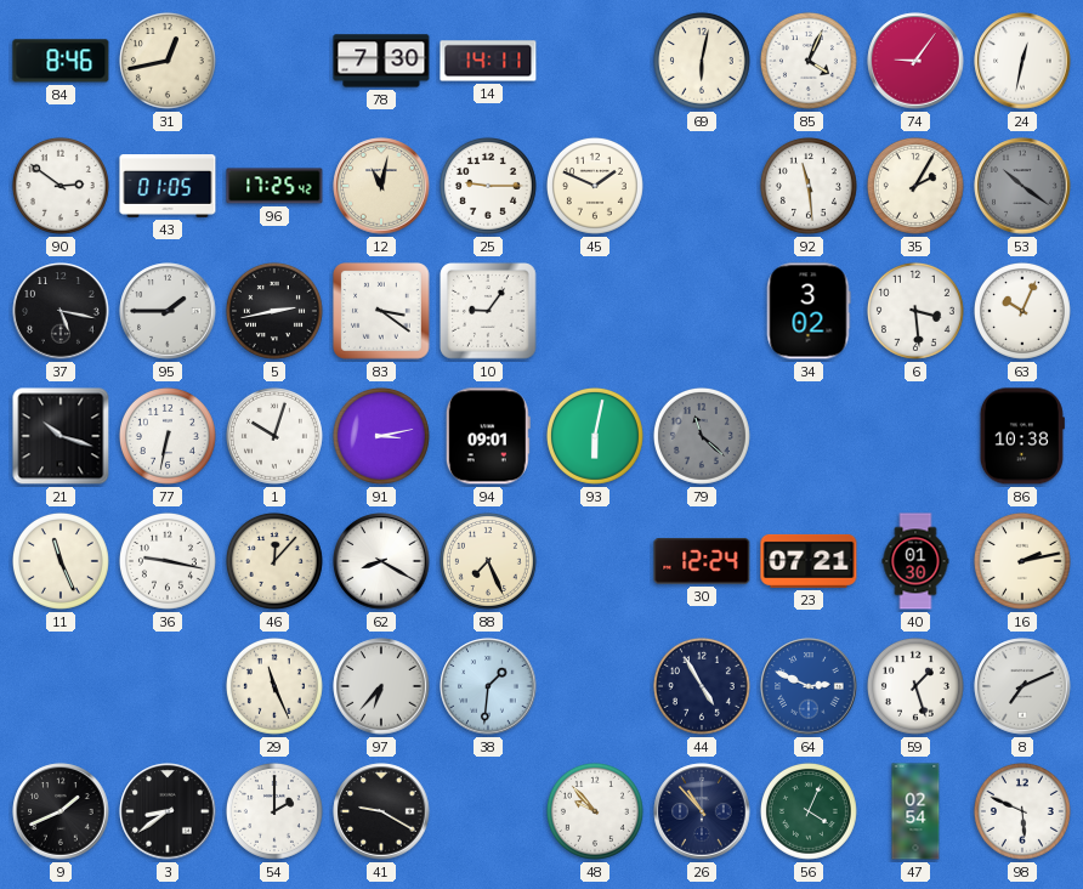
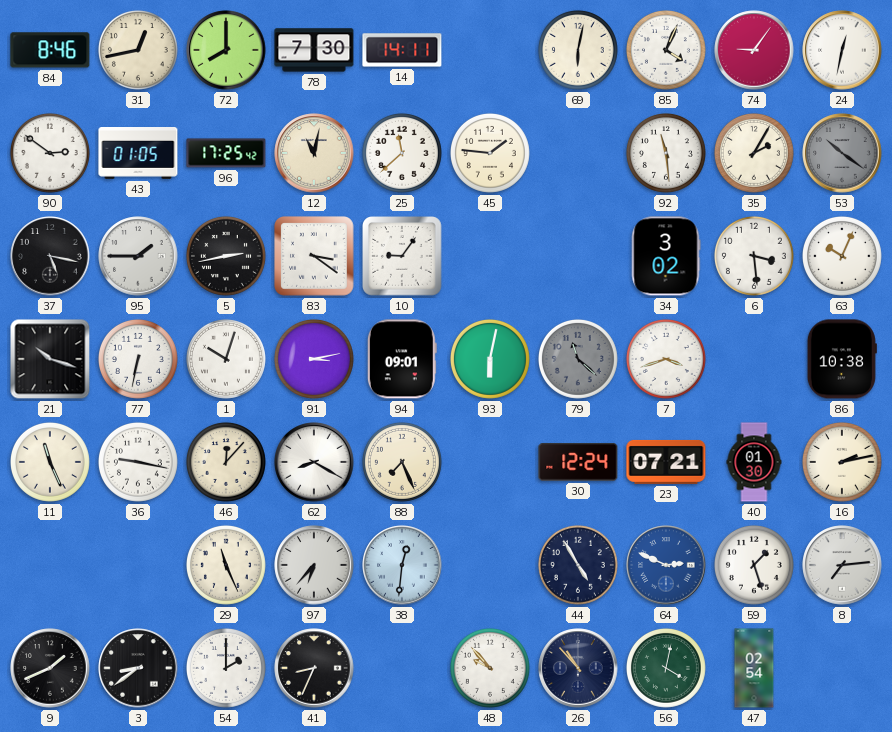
72: none -> 8:00
25: 9:15 -> 11:38
45: 1:49 -> 1:46
7: none -> 3:42
38: 1:31 -> 12:31
8: 7:11 -> 7:14
41: 9:20 -> 8:34
56: 4:04 -> 4:02
98: 5:49 -> none
